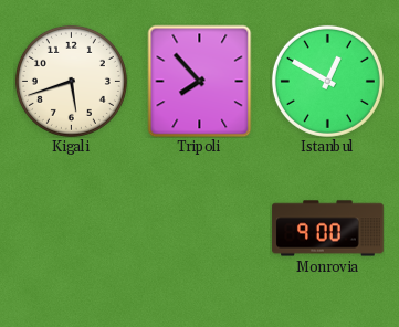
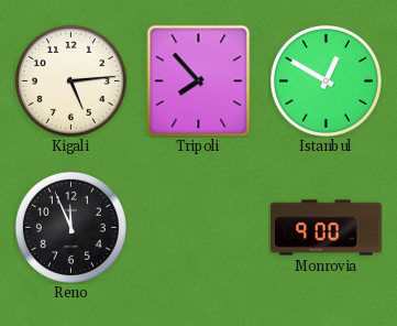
Kigali: 5:42 -> 5:14
Reno: none -> 11:56
